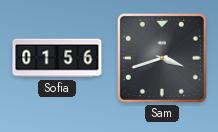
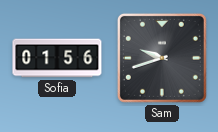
Sam: 3:42 -> 9:42
